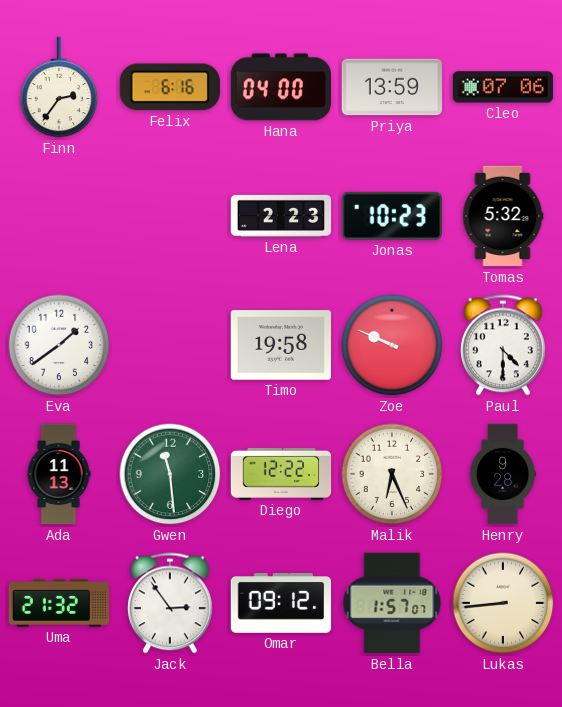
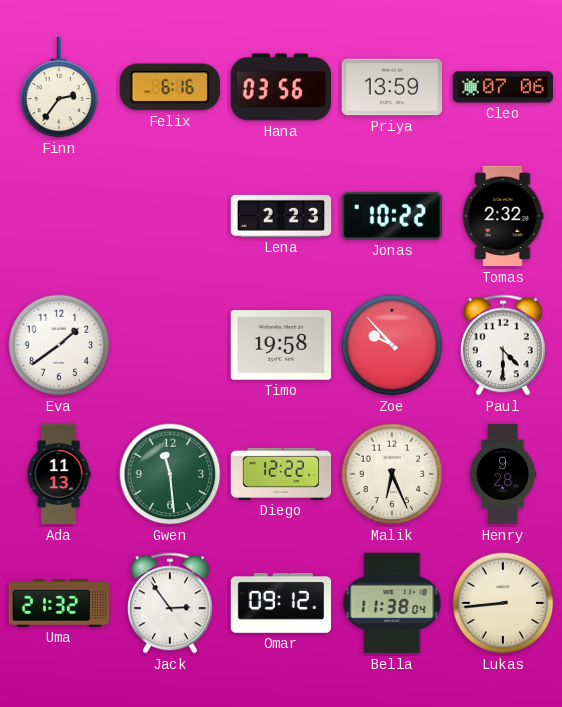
Hana: 04:00 -> 03:56
Jonas: 10:23 -> 10:22
Tomas: 5:32 -> 2:32
Zoe: 9:49 -> 9:53
Bella: 1:57 -> 11:38
